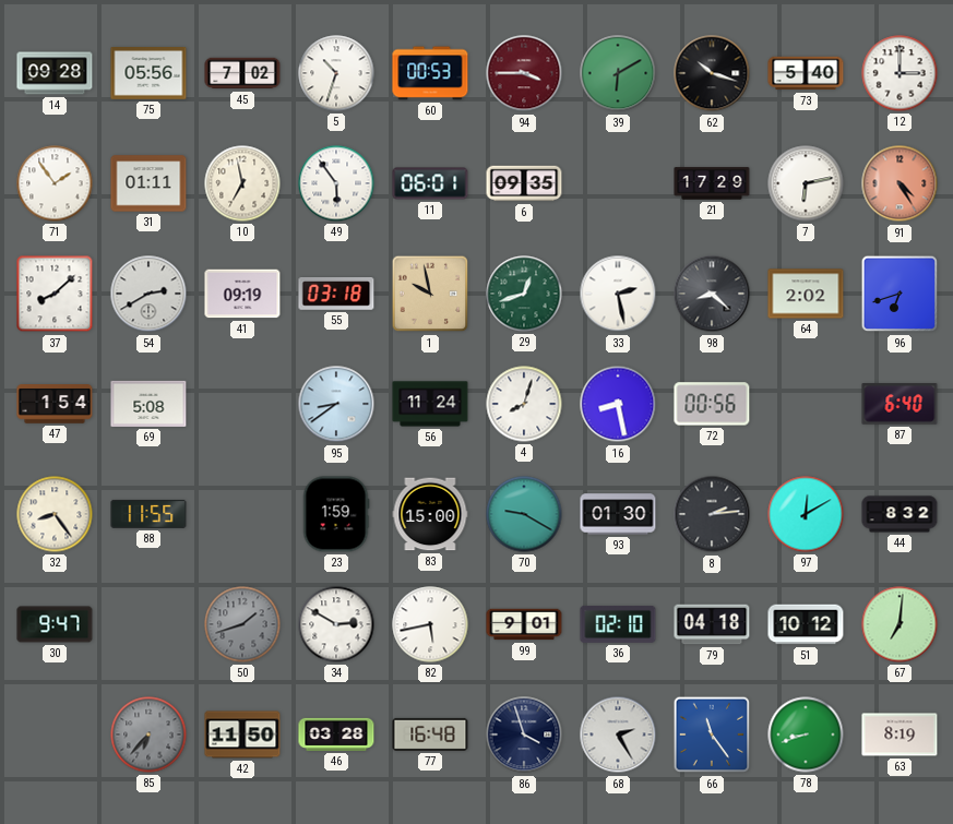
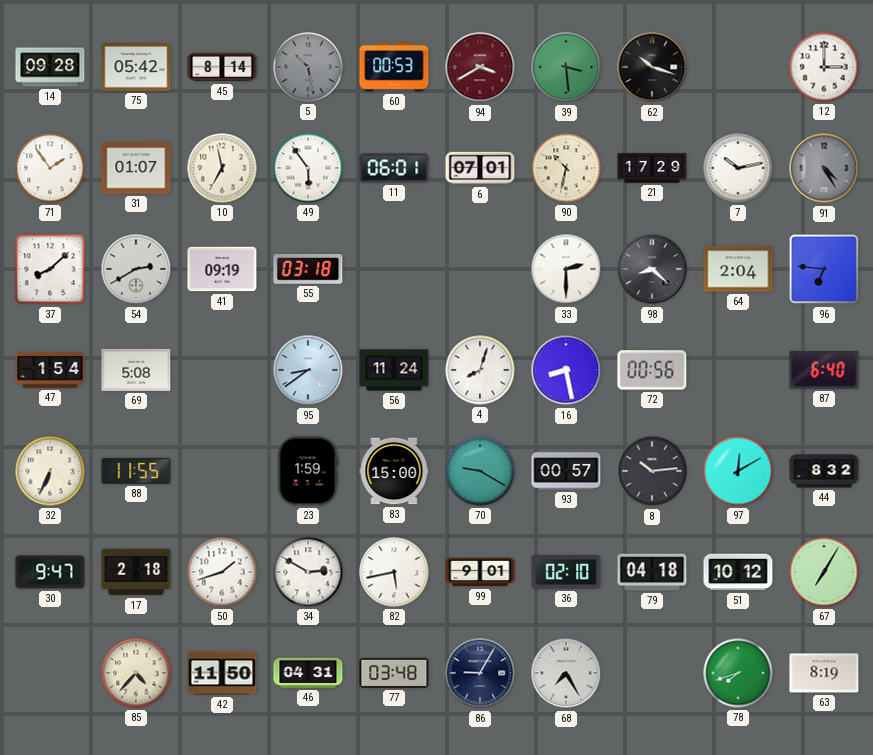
75: 05:56 -> 05:42
45: 7:02 -> 8:14
5: 10:33 -> 10:28
5 dial: white -> grey
94: 3:45 -> 3:40
39: 6:10 -> 3:29
73: 5:40 -> none
31: 01:11 -> 01:07
6: 09:35 -> 07:01
90: none -> 10:32
7: 6:13 -> 10:13
91 dial: salmon -> grey
1: 9:58 -> none
29: 12:42 -> none
33: 2:28 -> 2:30
64: 2:02 -> 2:04
96: 6:42 -> 6:46
32: 8:24 -> 6:34
93: 01:30 -> 00:57
8: 2:14 -> 10:14
17: none -> 2:18
50 dial: grey -> white
67: 7:01 -> 7:05
85: 6:37 -> 4:37
85 dial: grey -> cream
46: 03:28 -> 04:31
77: 16:48 -> 03:48
86: 3:57 -> 9:05
68: 2:25 -> 7:25
66: 11:24 -> none
78: 8:42 -> 7:42
